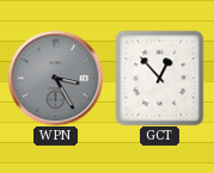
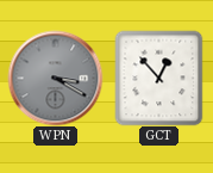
WPN: 3:25 -> 3:20
